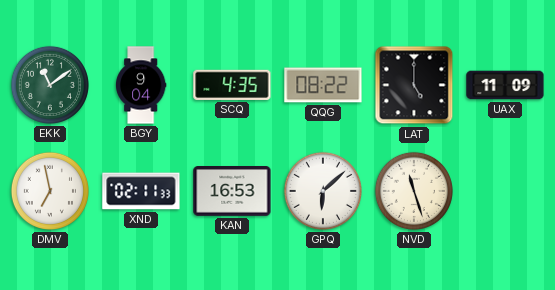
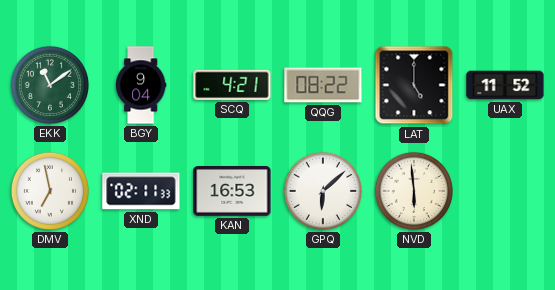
SCQ: 4:35 -> 4:21
UAX: 11:09 -> 11:52
NVD: 11:27 -> 5:59
